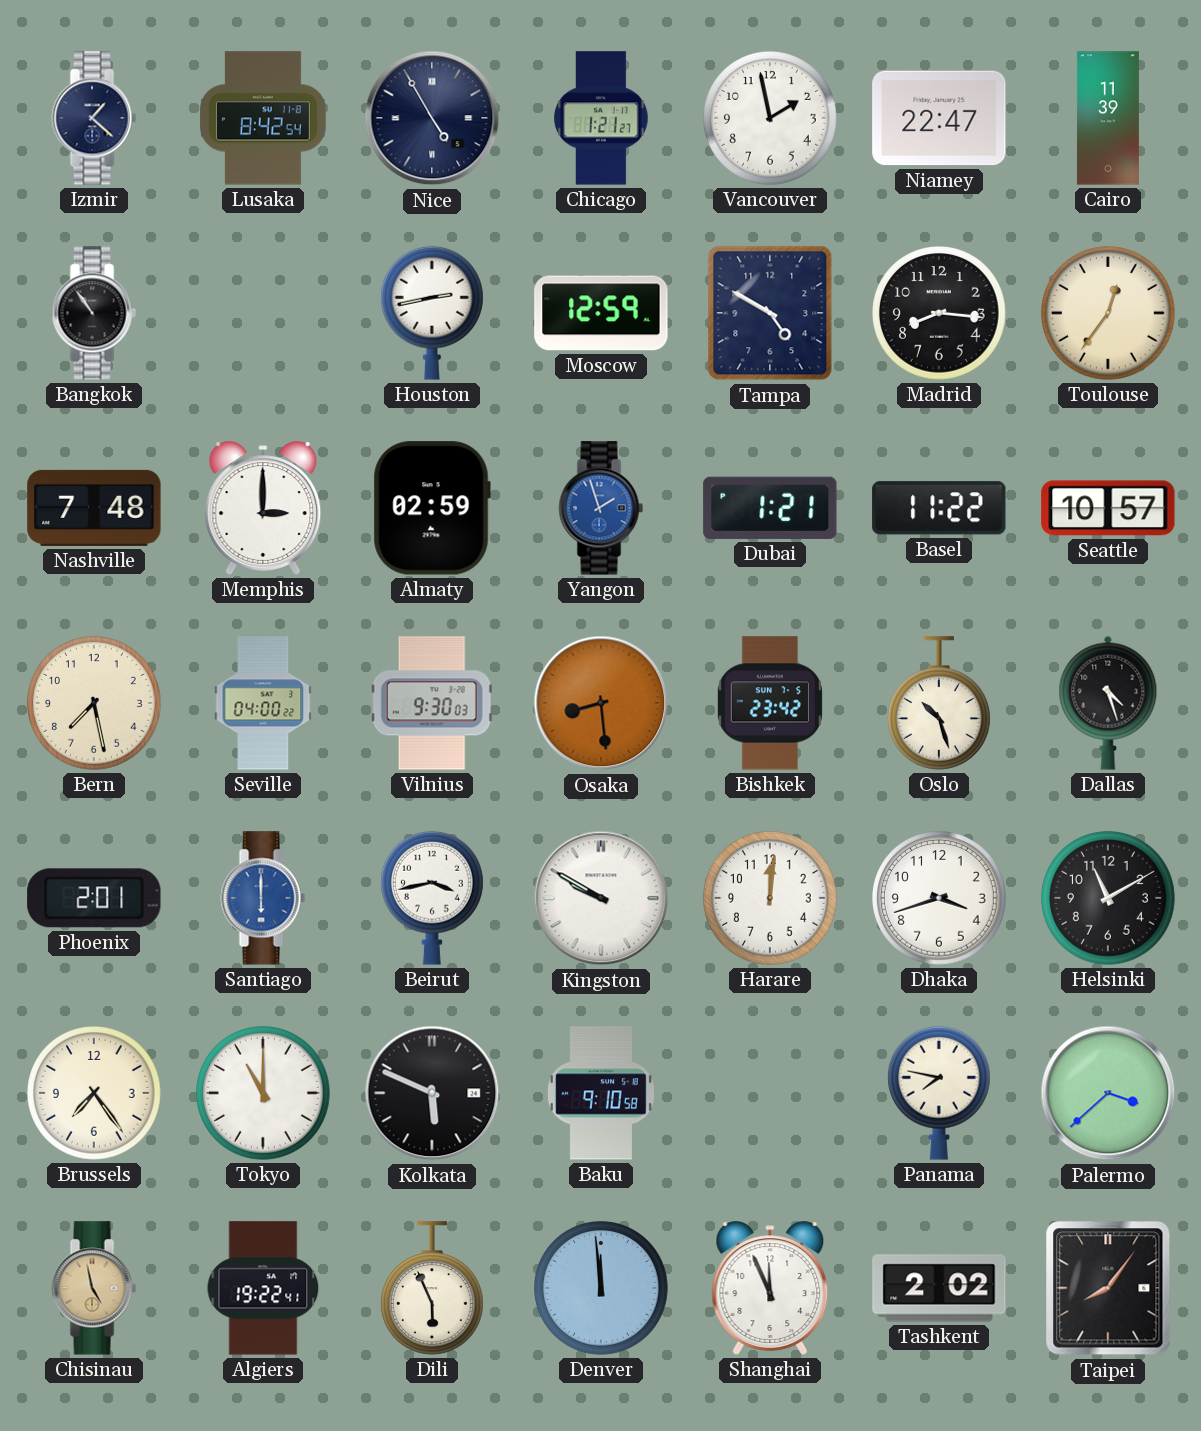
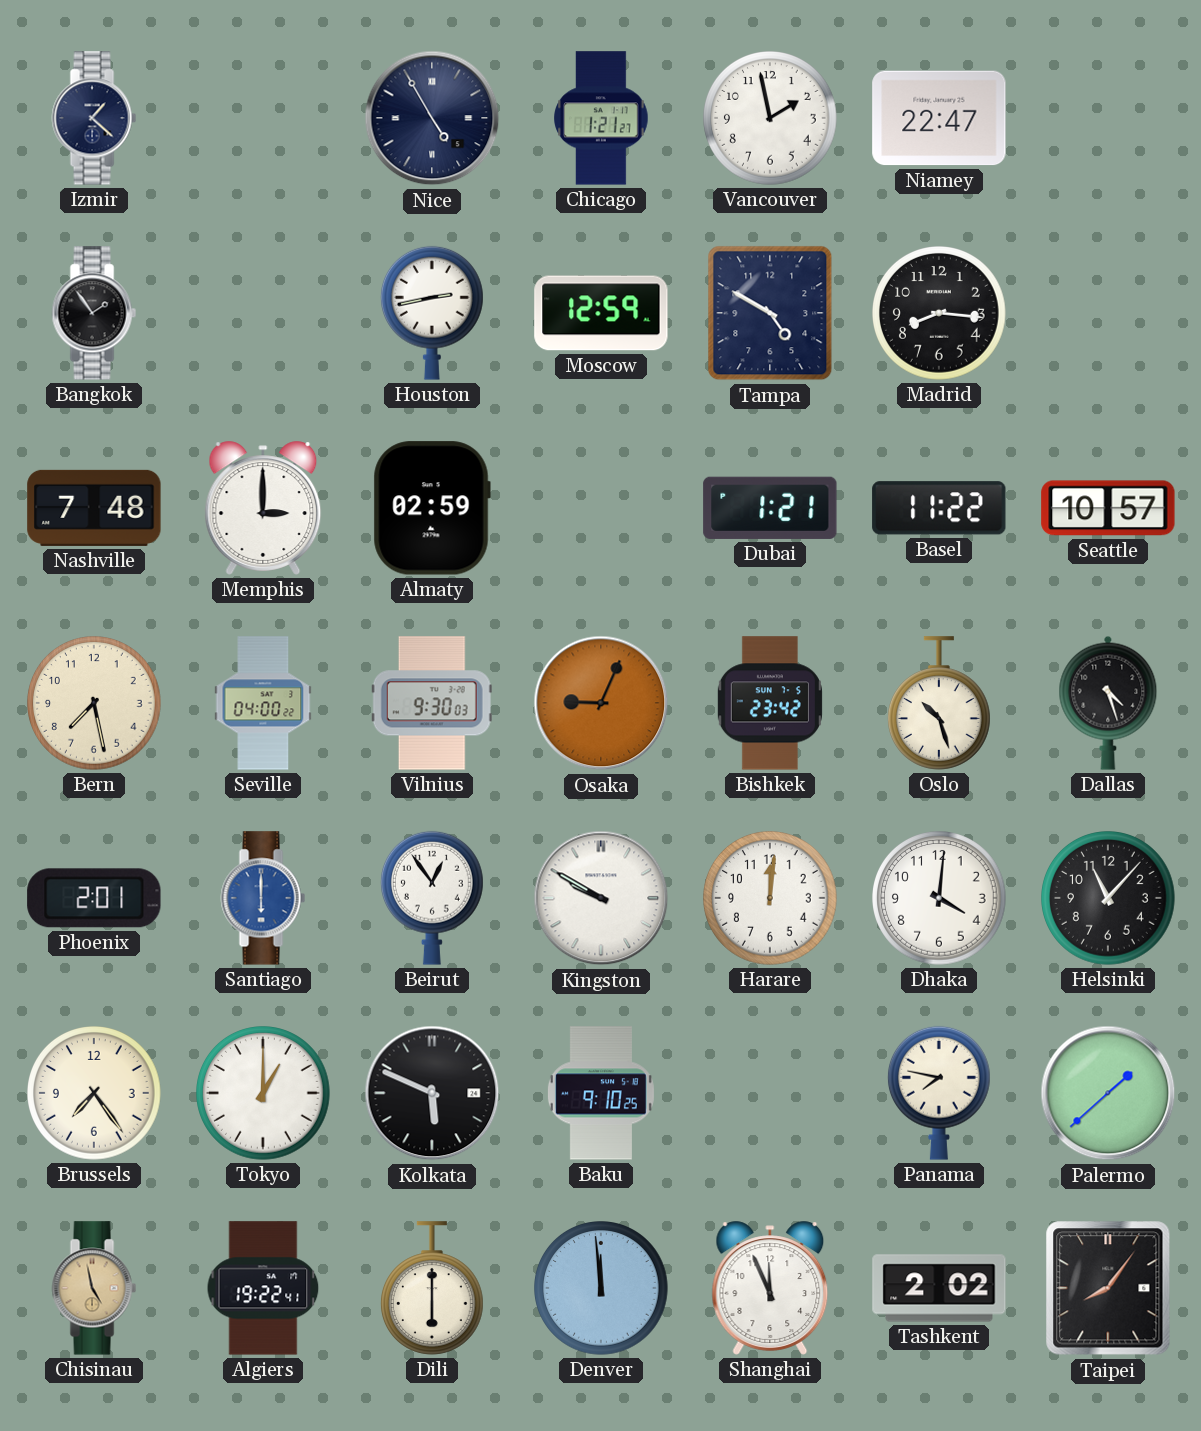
Lusaka: 8:42 -> none
Cairo: 11:39 -> none
Bangkok: 10:54 -> 1:54
Toulouse: 12:36 -> none
Yangon: 1:57 -> none
Osaka: 8:29 -> 9:04
Beirut: 3:43 -> 12:54
Dhaka: 3:42 -> 4:01
Helsinki: 11:10 -> 11:07
Tokyo: 11:00 -> 1:00
Baku: 9:10:58 -> 9:10:25
Palermo: 3:38 -> 1:38
Dili: 5:56 -> 6:00
